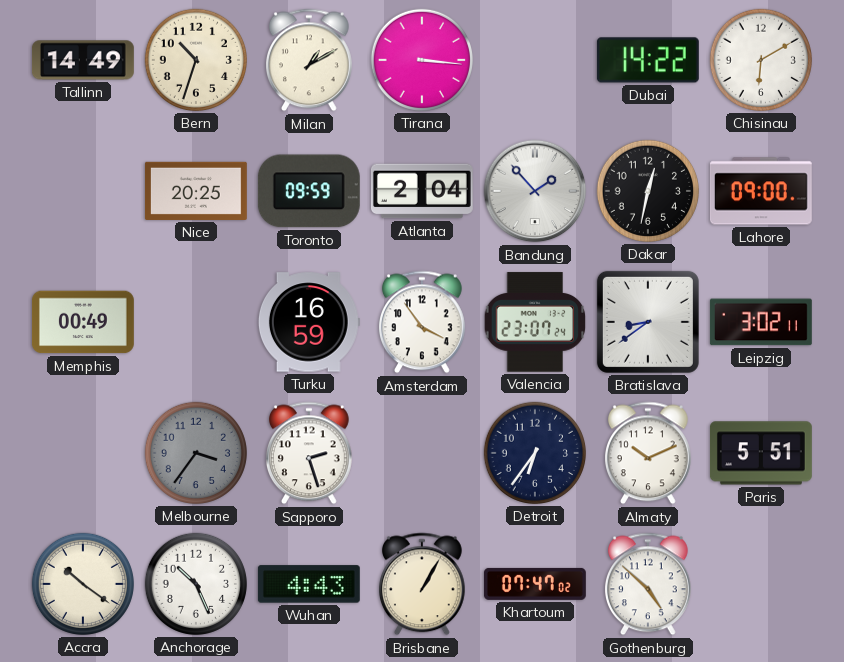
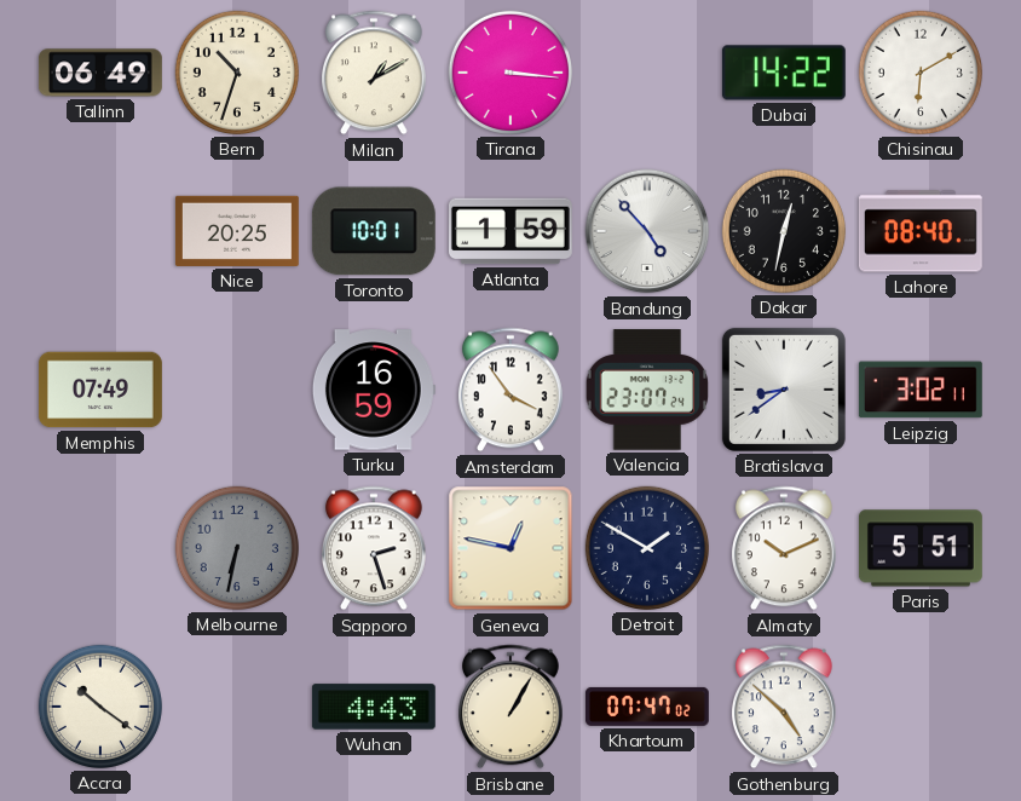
Tallinn: 14:49 -> 06:49
Toronto: 09:59 -> 10:01
Atlanta: 2:04 -> 1:59
Bandung: 1:53 -> 4:53
Lahore: 09:00 -> 08:40
Memphis: 00:49 -> 07:49
Melbourne: 3:36 -> 6:32
Geneva: none -> 12:47
Detroit: 6:36 -> 1:50
Anchorage: 10:26 -> none
